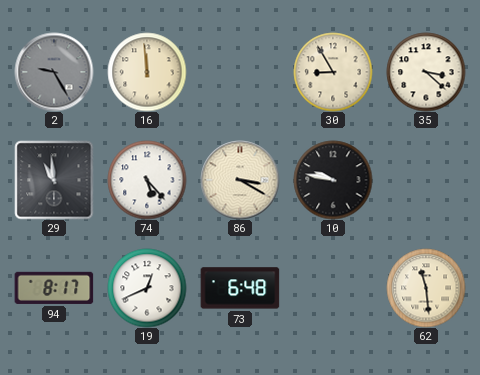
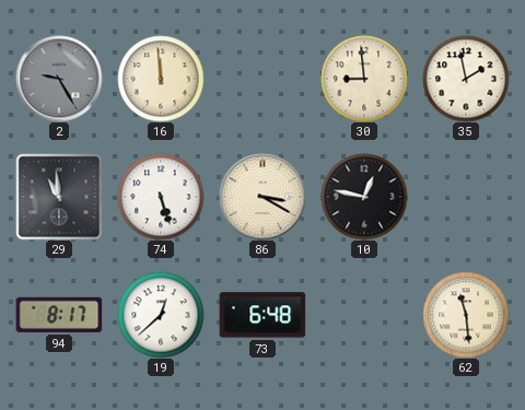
30: 8:55 -> 8:59
35: 3:22 -> 1:58
74: 5:23 -> 5:27
10: 9:47 -> 12:47
19: 12:41 -> 12:38
